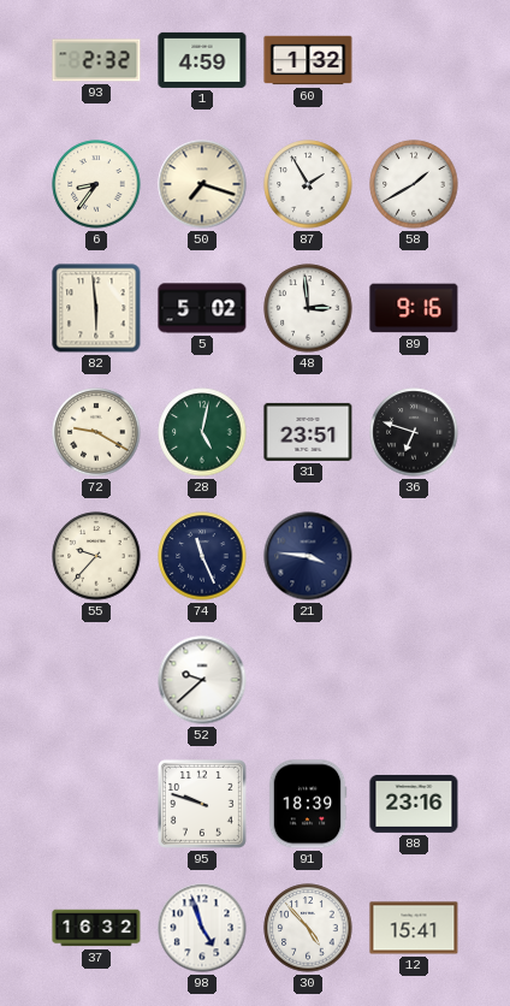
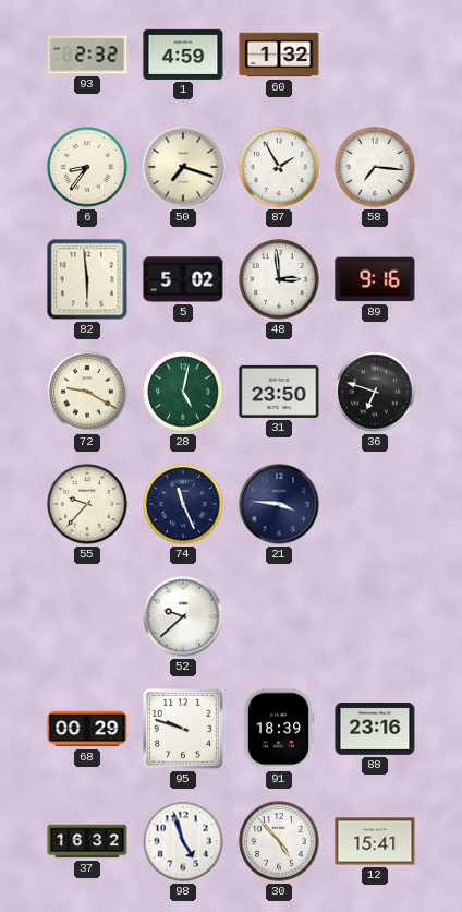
58: 1:40 -> 7:16
31: 23:51 -> 23:50
68: none -> 00:29
